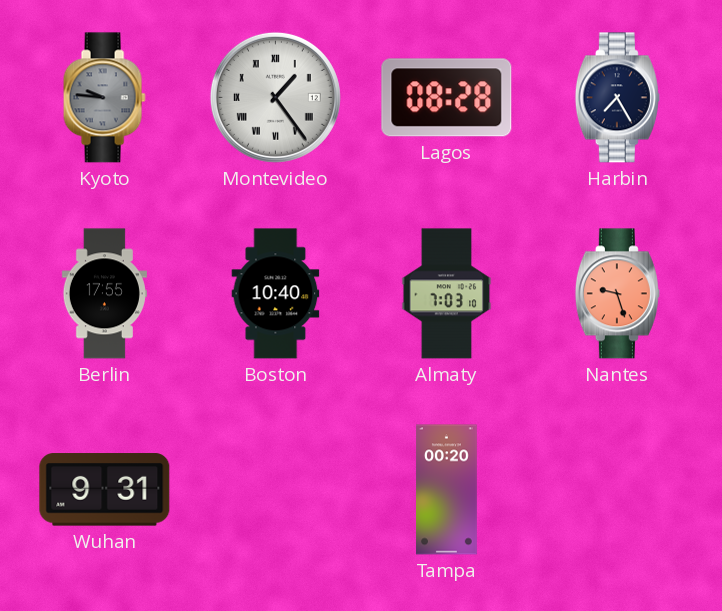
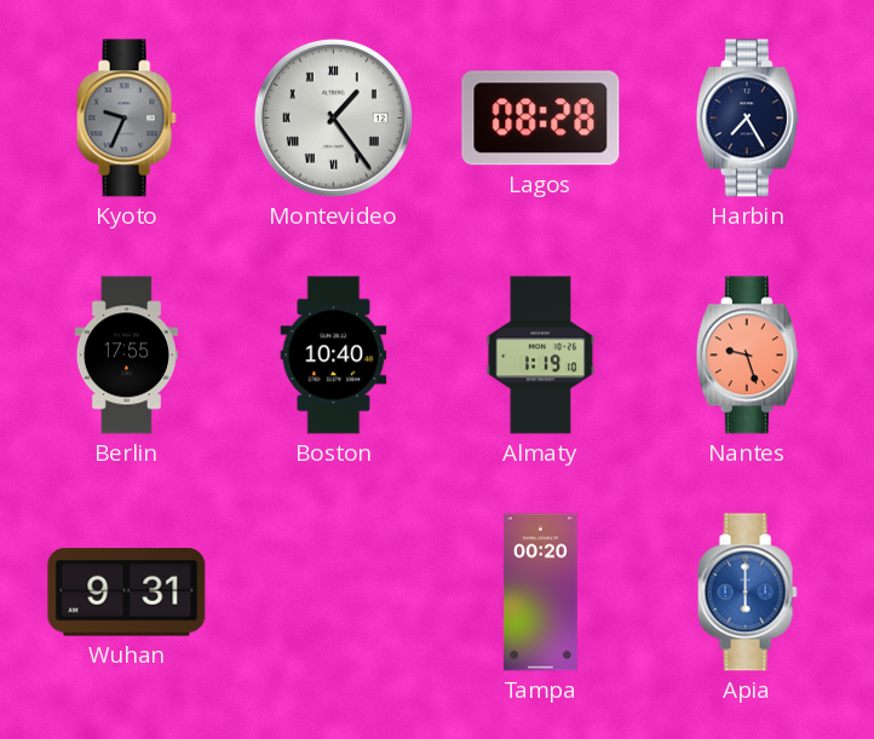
Kyoto: 9:46 -> 9:34
Almaty: 7:03 -> 1:19
Apia: none -> 6:00
